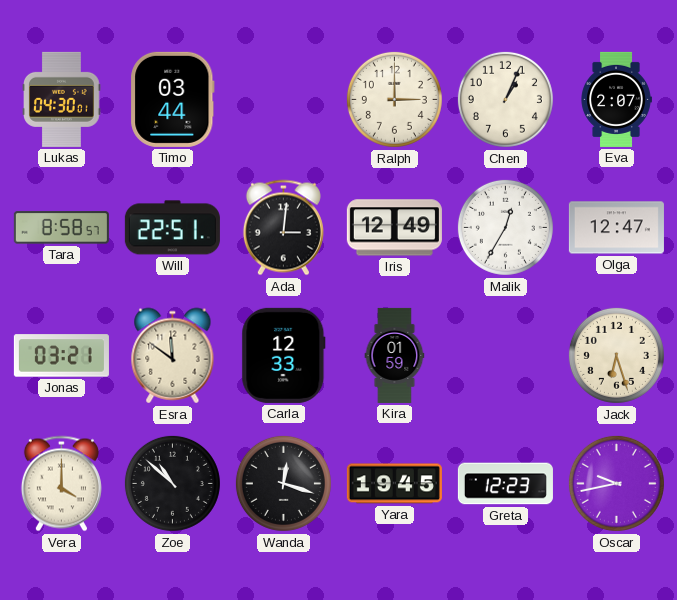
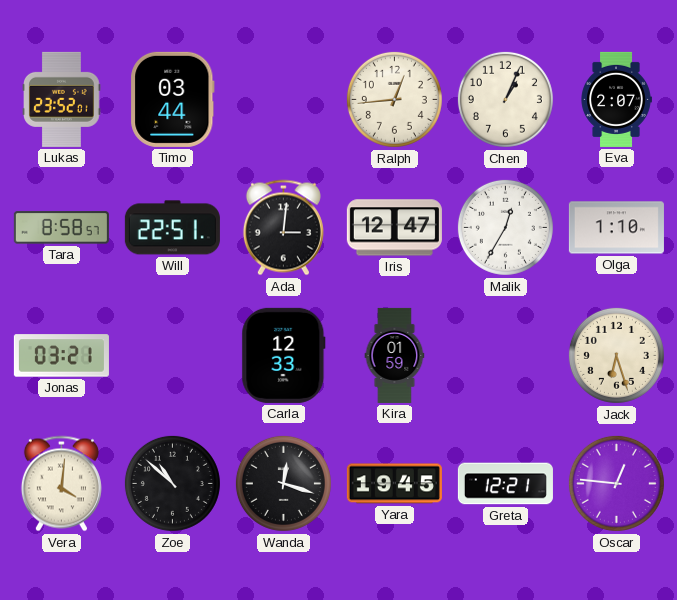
Lukas: 04:30 -> 23:52
Ralph: 3:00 -> 12:44
Iris: 12:49 -> 12:47
Olga: 12:47 -> 1:10
Esra: 11:51 -> none
Vera: 4:00 -> 4:01
Greta: 12:23 -> 12:21
Oscar: 9:43 -> 12:46
